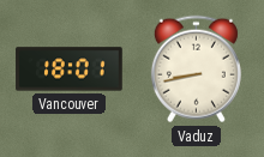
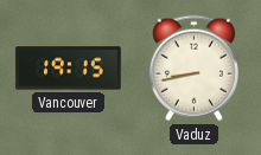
Vancouver: 18:01 -> 19:15
